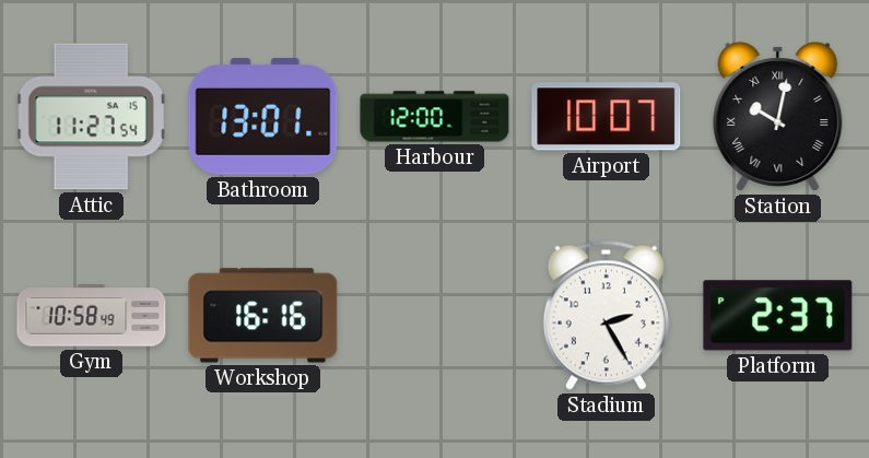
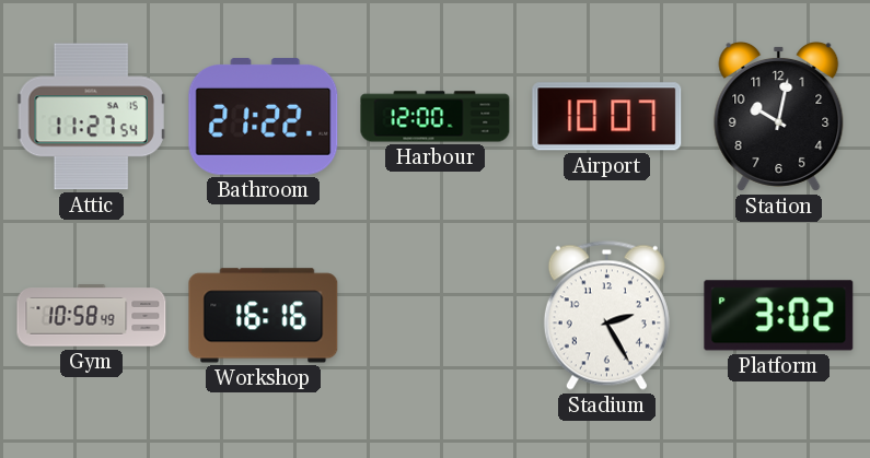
Bathroom: 13:01 -> 21:22
Station numerals: Roman -> Arabic
Platform: 2:37 -> 3:02
